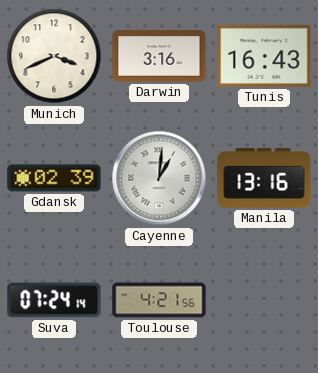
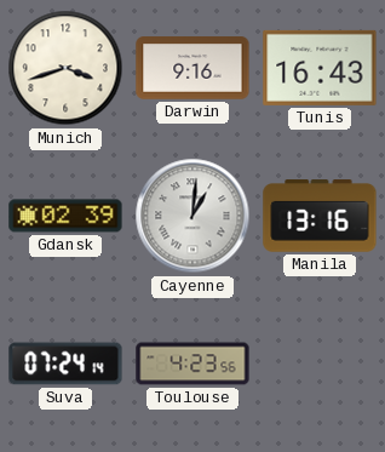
Munich: 3:41 -> 3:42
Darwin: 3:16 -> 9:16
Toulouse: 4:21 -> 4:23
